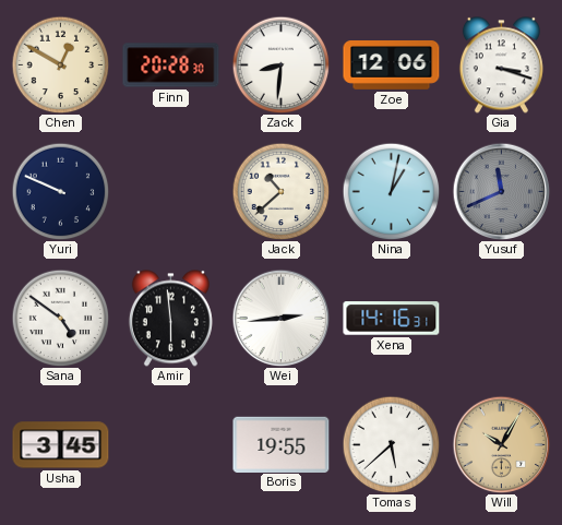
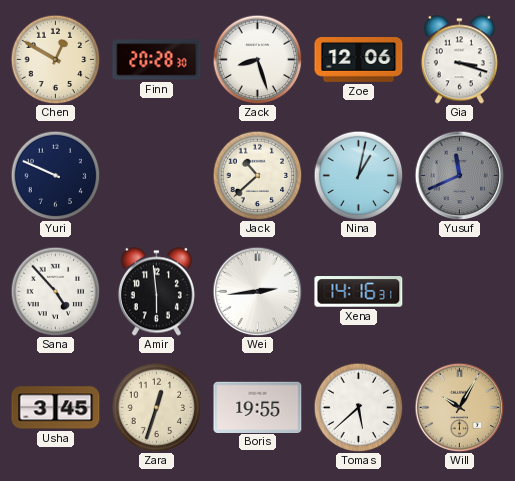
Zack: 8:31 -> 8:27
Sana: 4:51 -> 4:53
Zara: none -> 12:33
